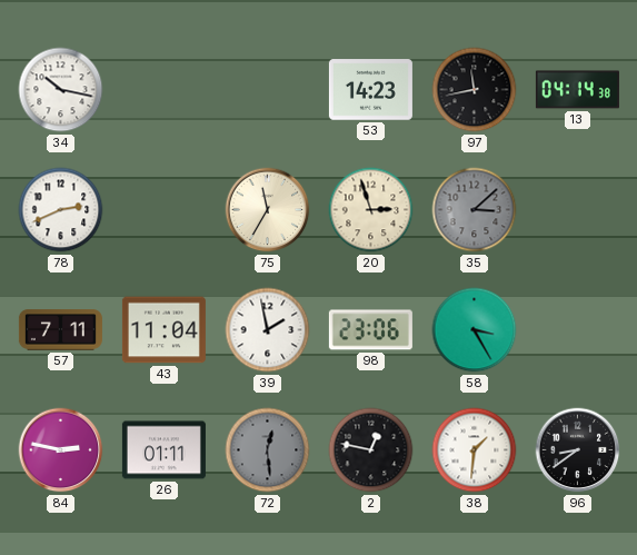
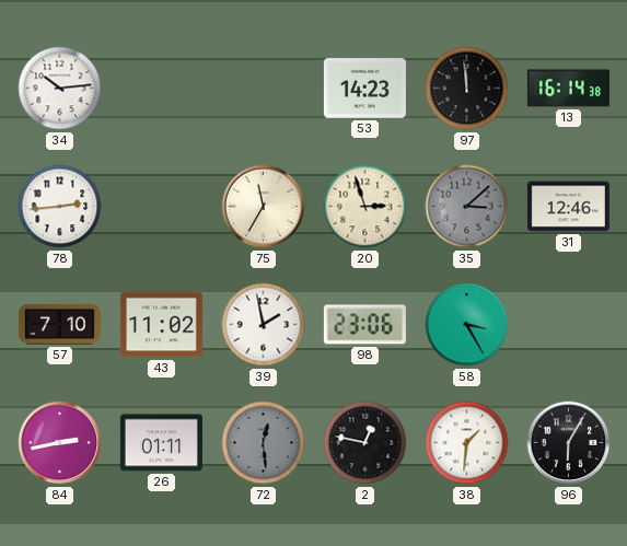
34: 10:17 -> 10:14
97: 11:43 -> 11:59
13: 04:14 -> 16:14
78: 2:41 -> 2:44
31: none -> 12:46
57: 7:11 -> 7:10
43: 11:04 -> 11:02
84: 2:47 -> 2:43
96: 8:39 -> 6:05
